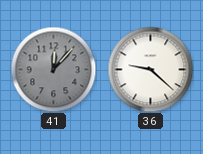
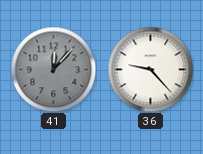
36: 9:22 -> 9:23
